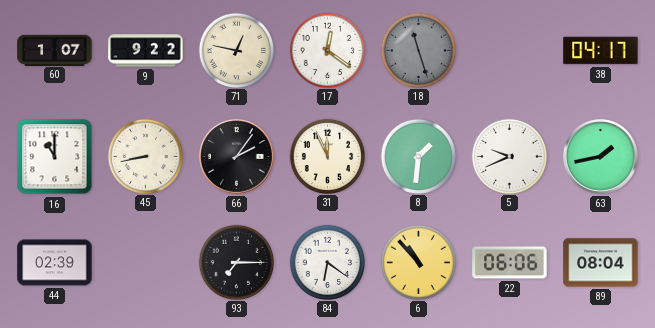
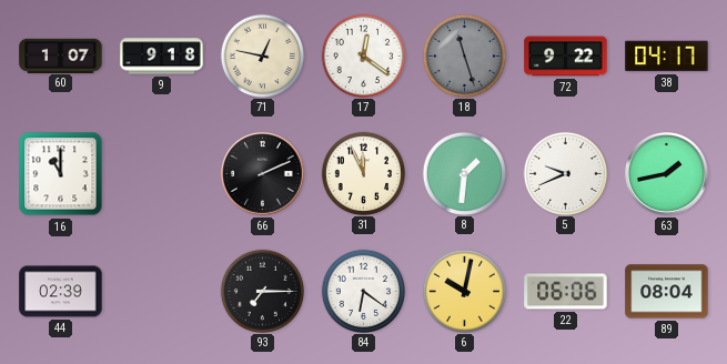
9: 9:22 -> 9:18
72: none -> 9:22
45: 8:43 -> none
66: 2:06 -> 2:11
6: 10:53 -> 10:02
